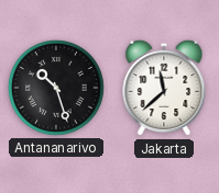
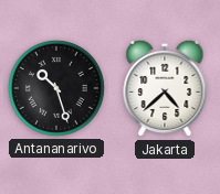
Jakarta: 11:38 -> 4:38
